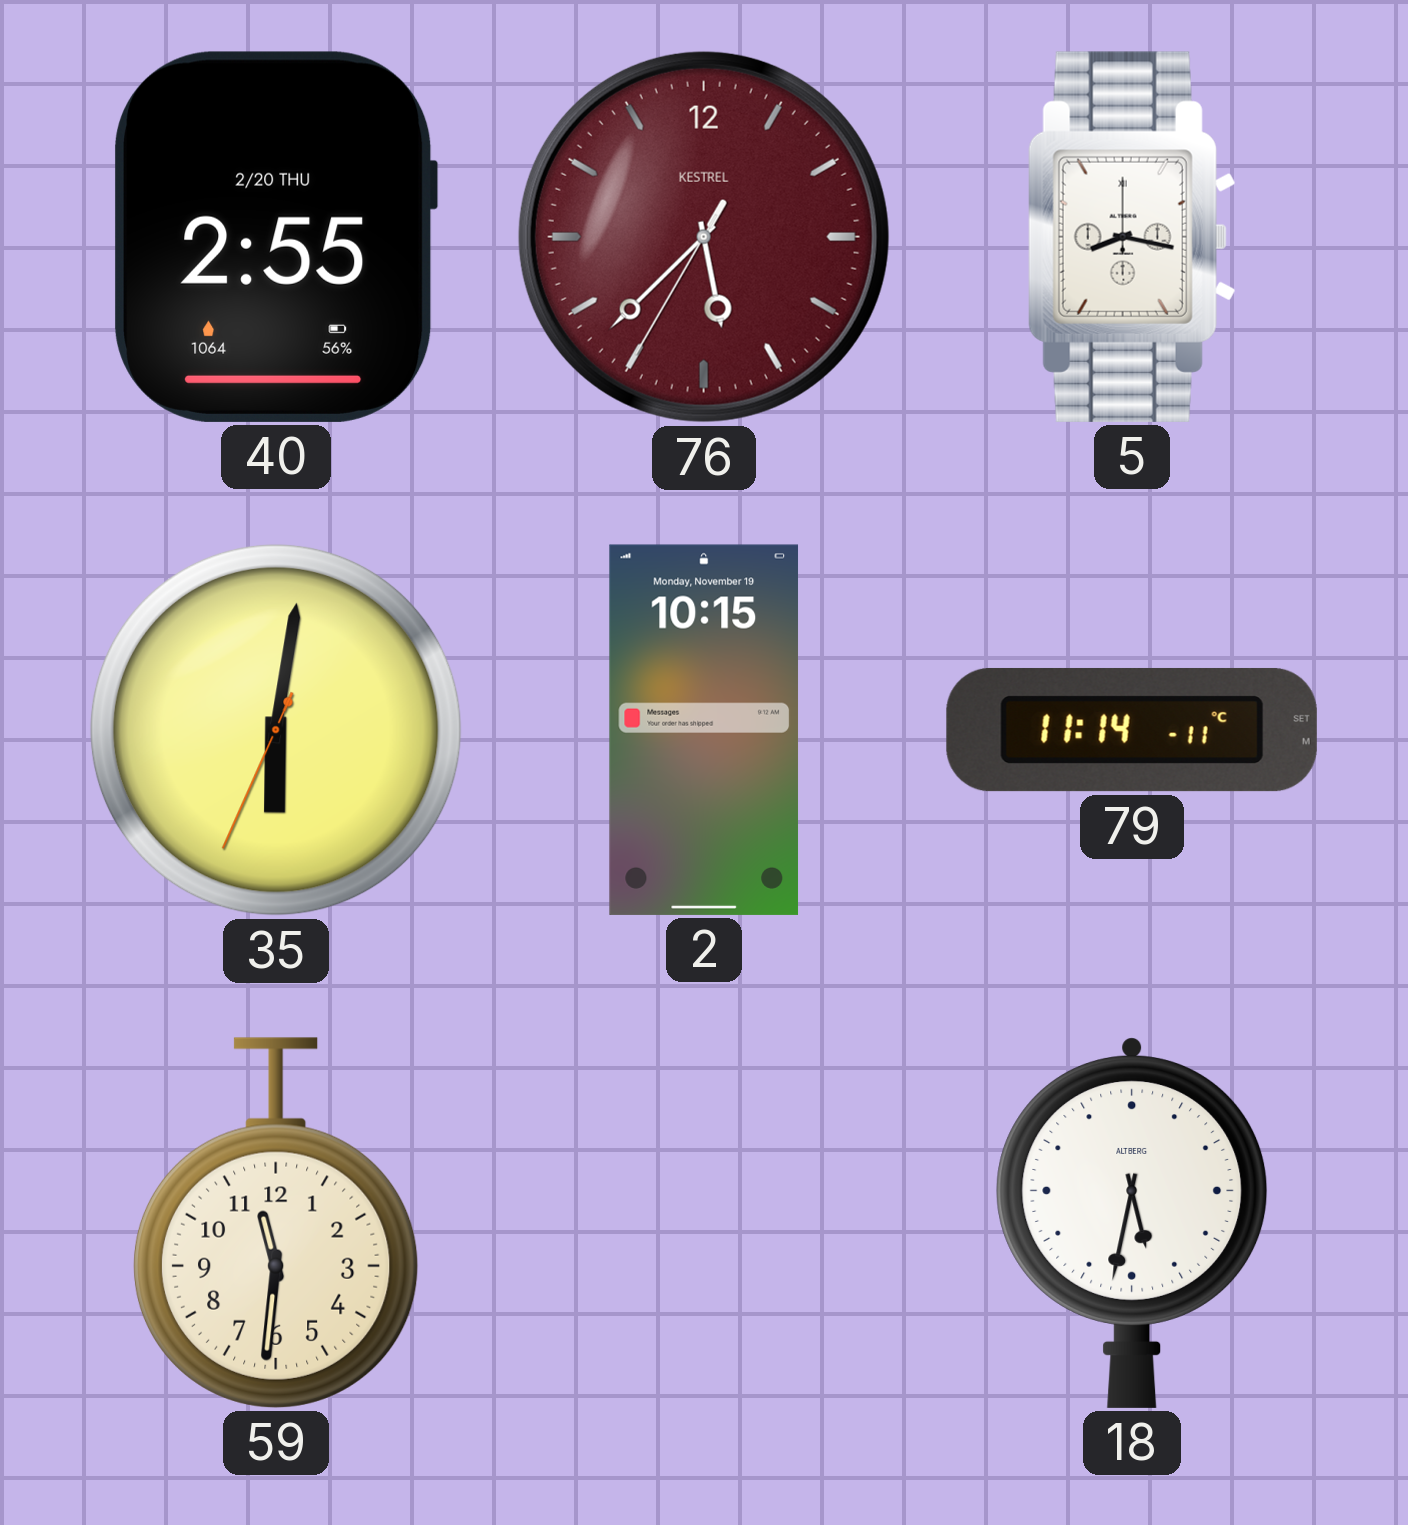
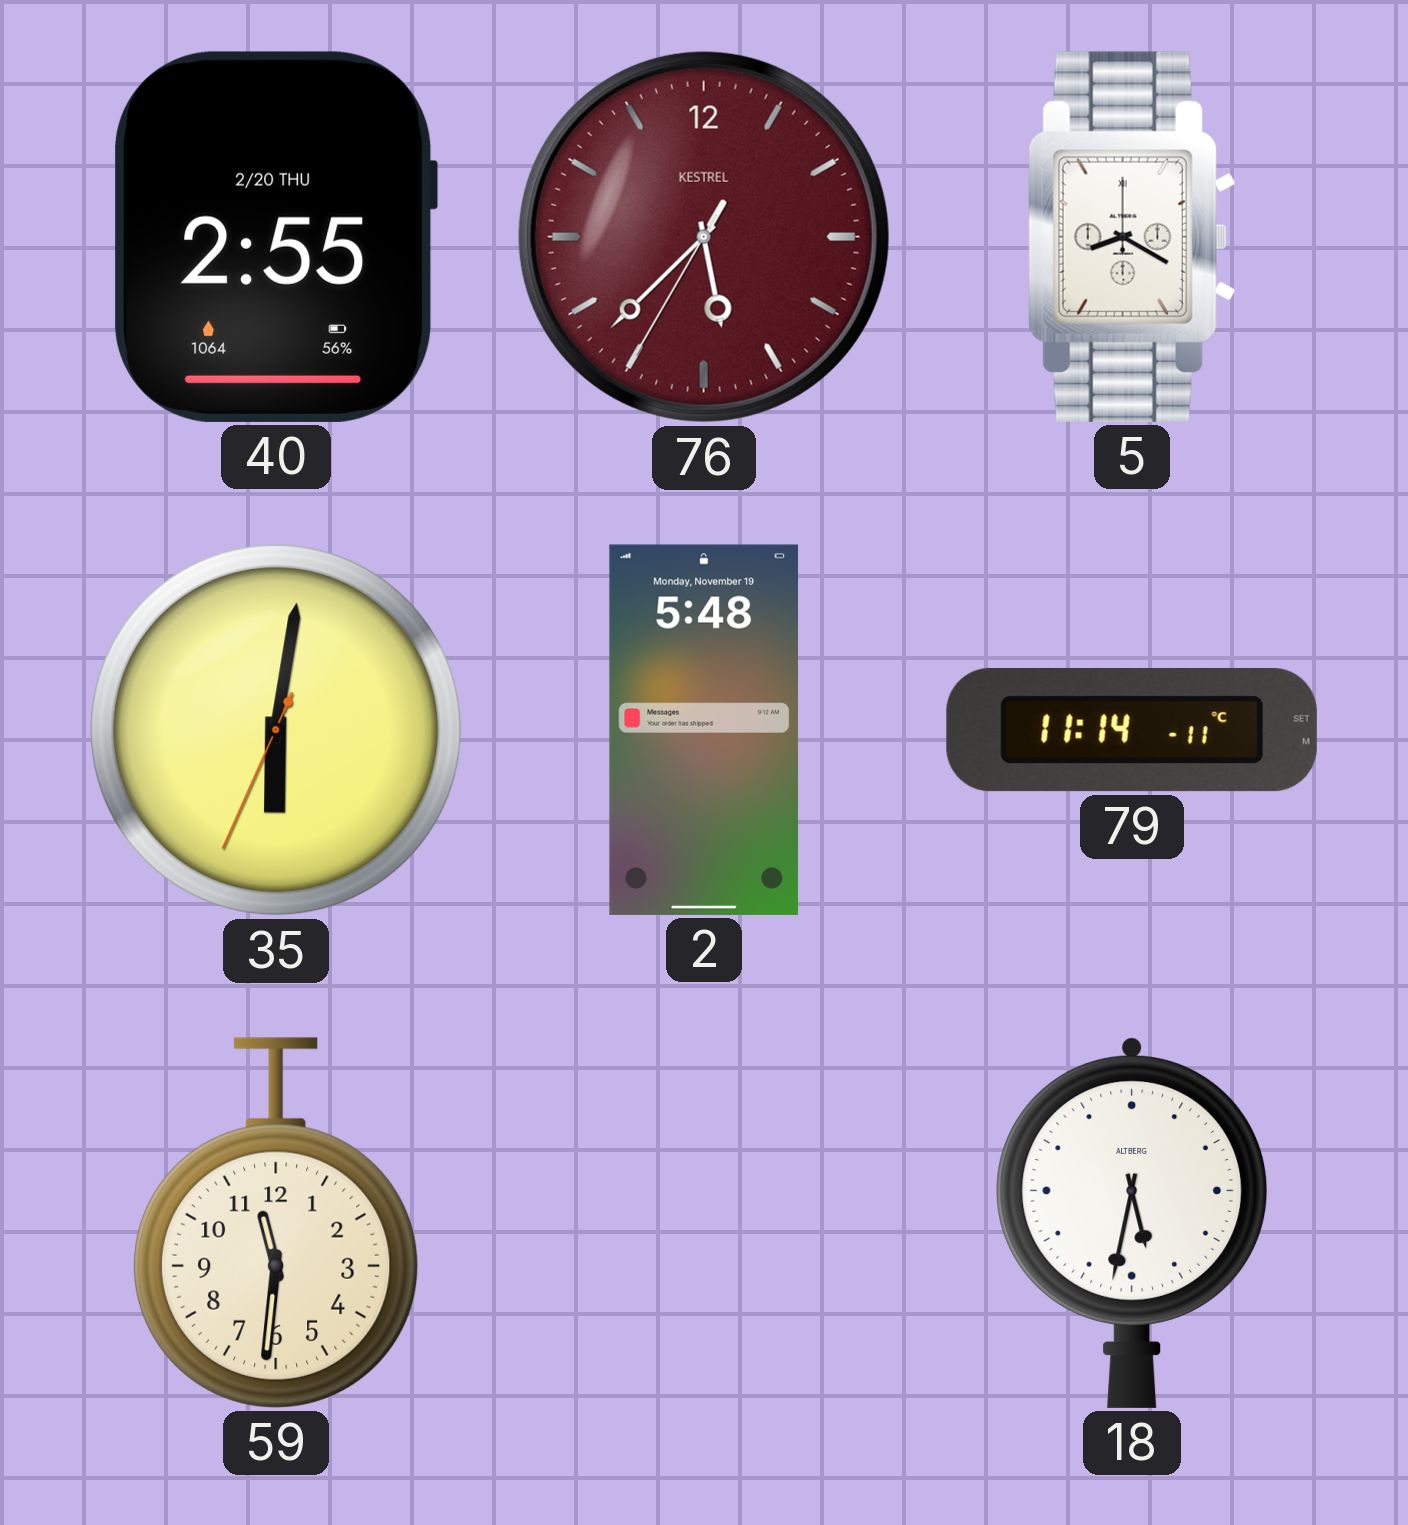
5: 8:17 -> 8:20
2: 10:15 -> 5:48
